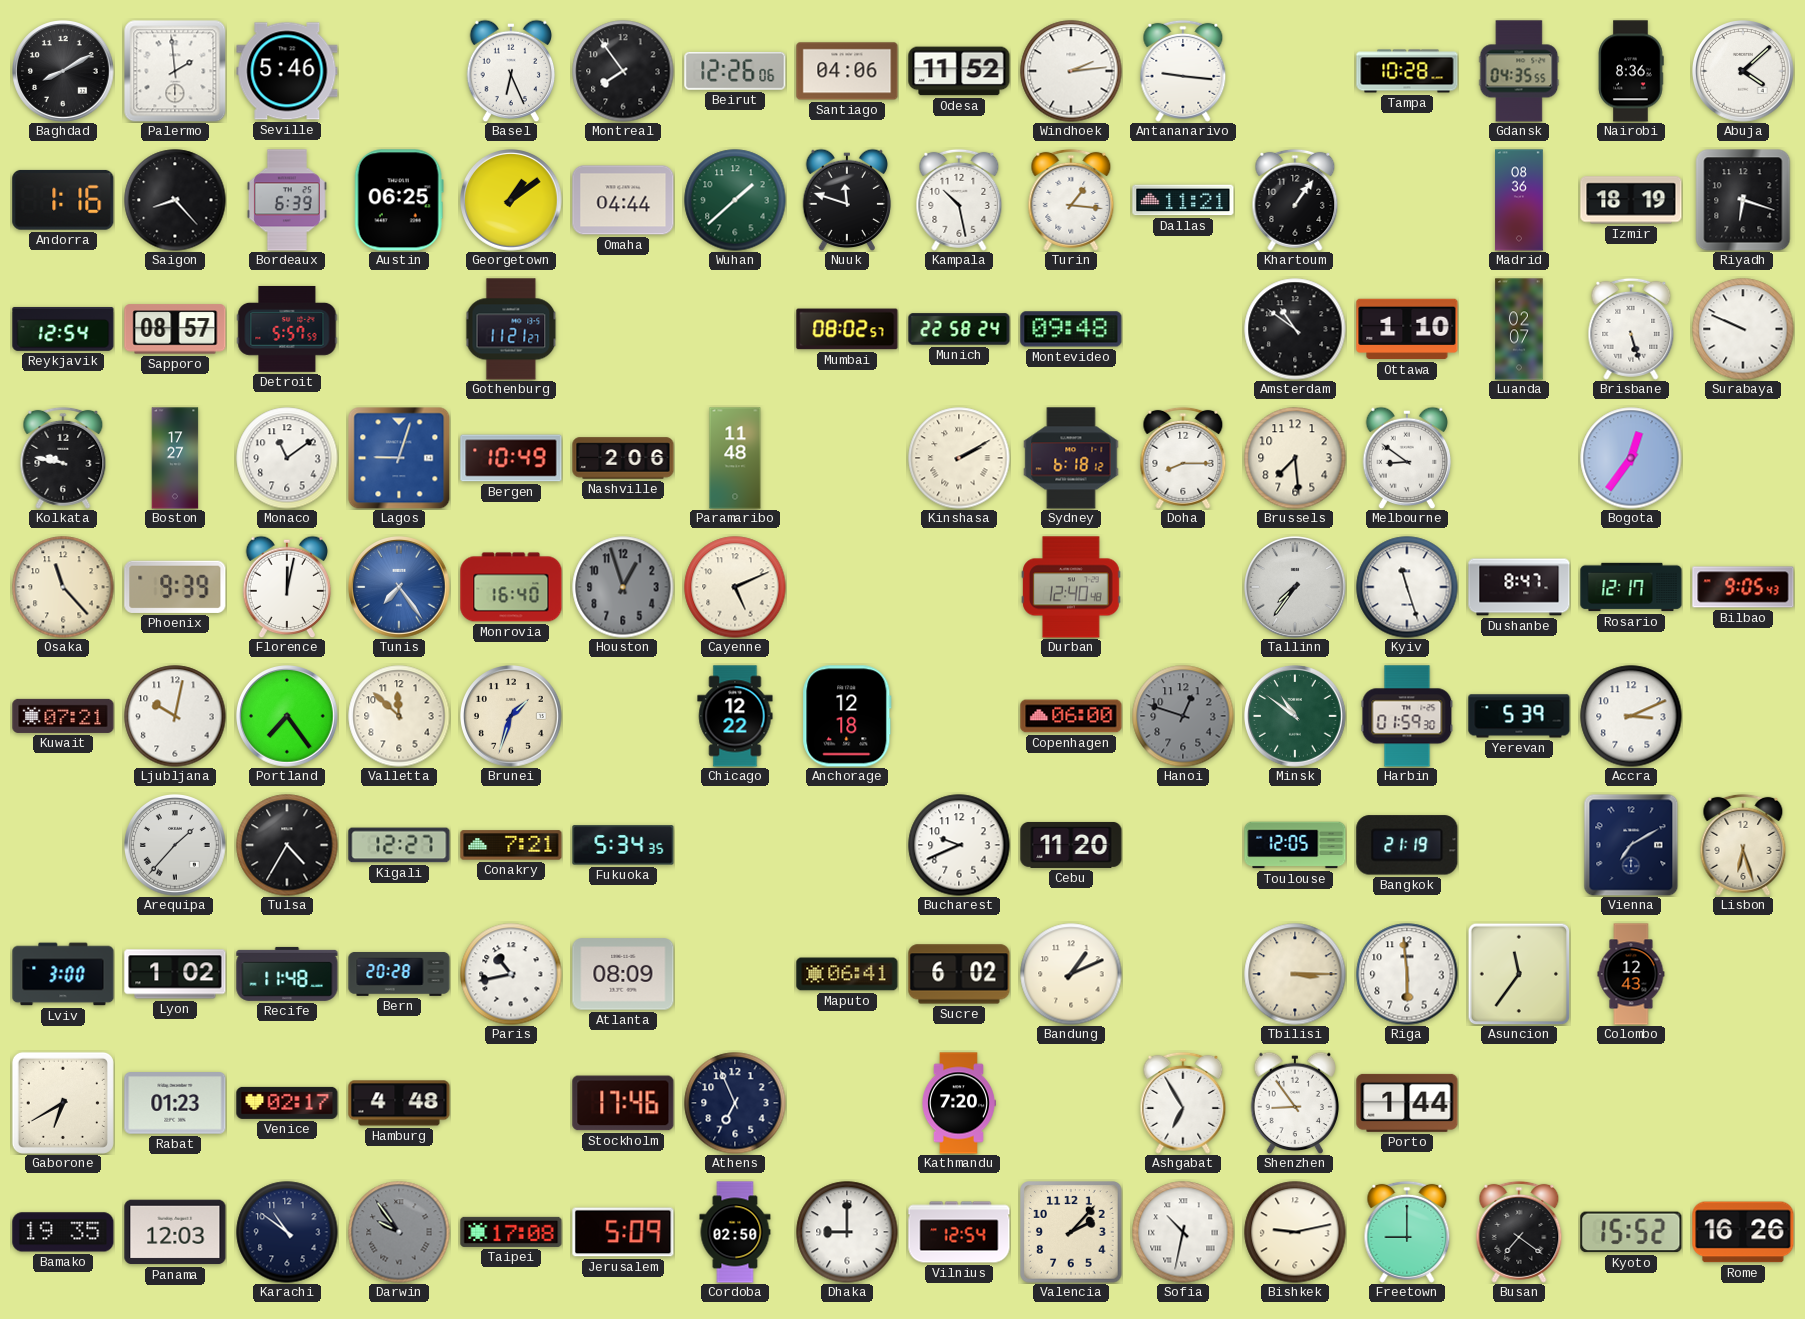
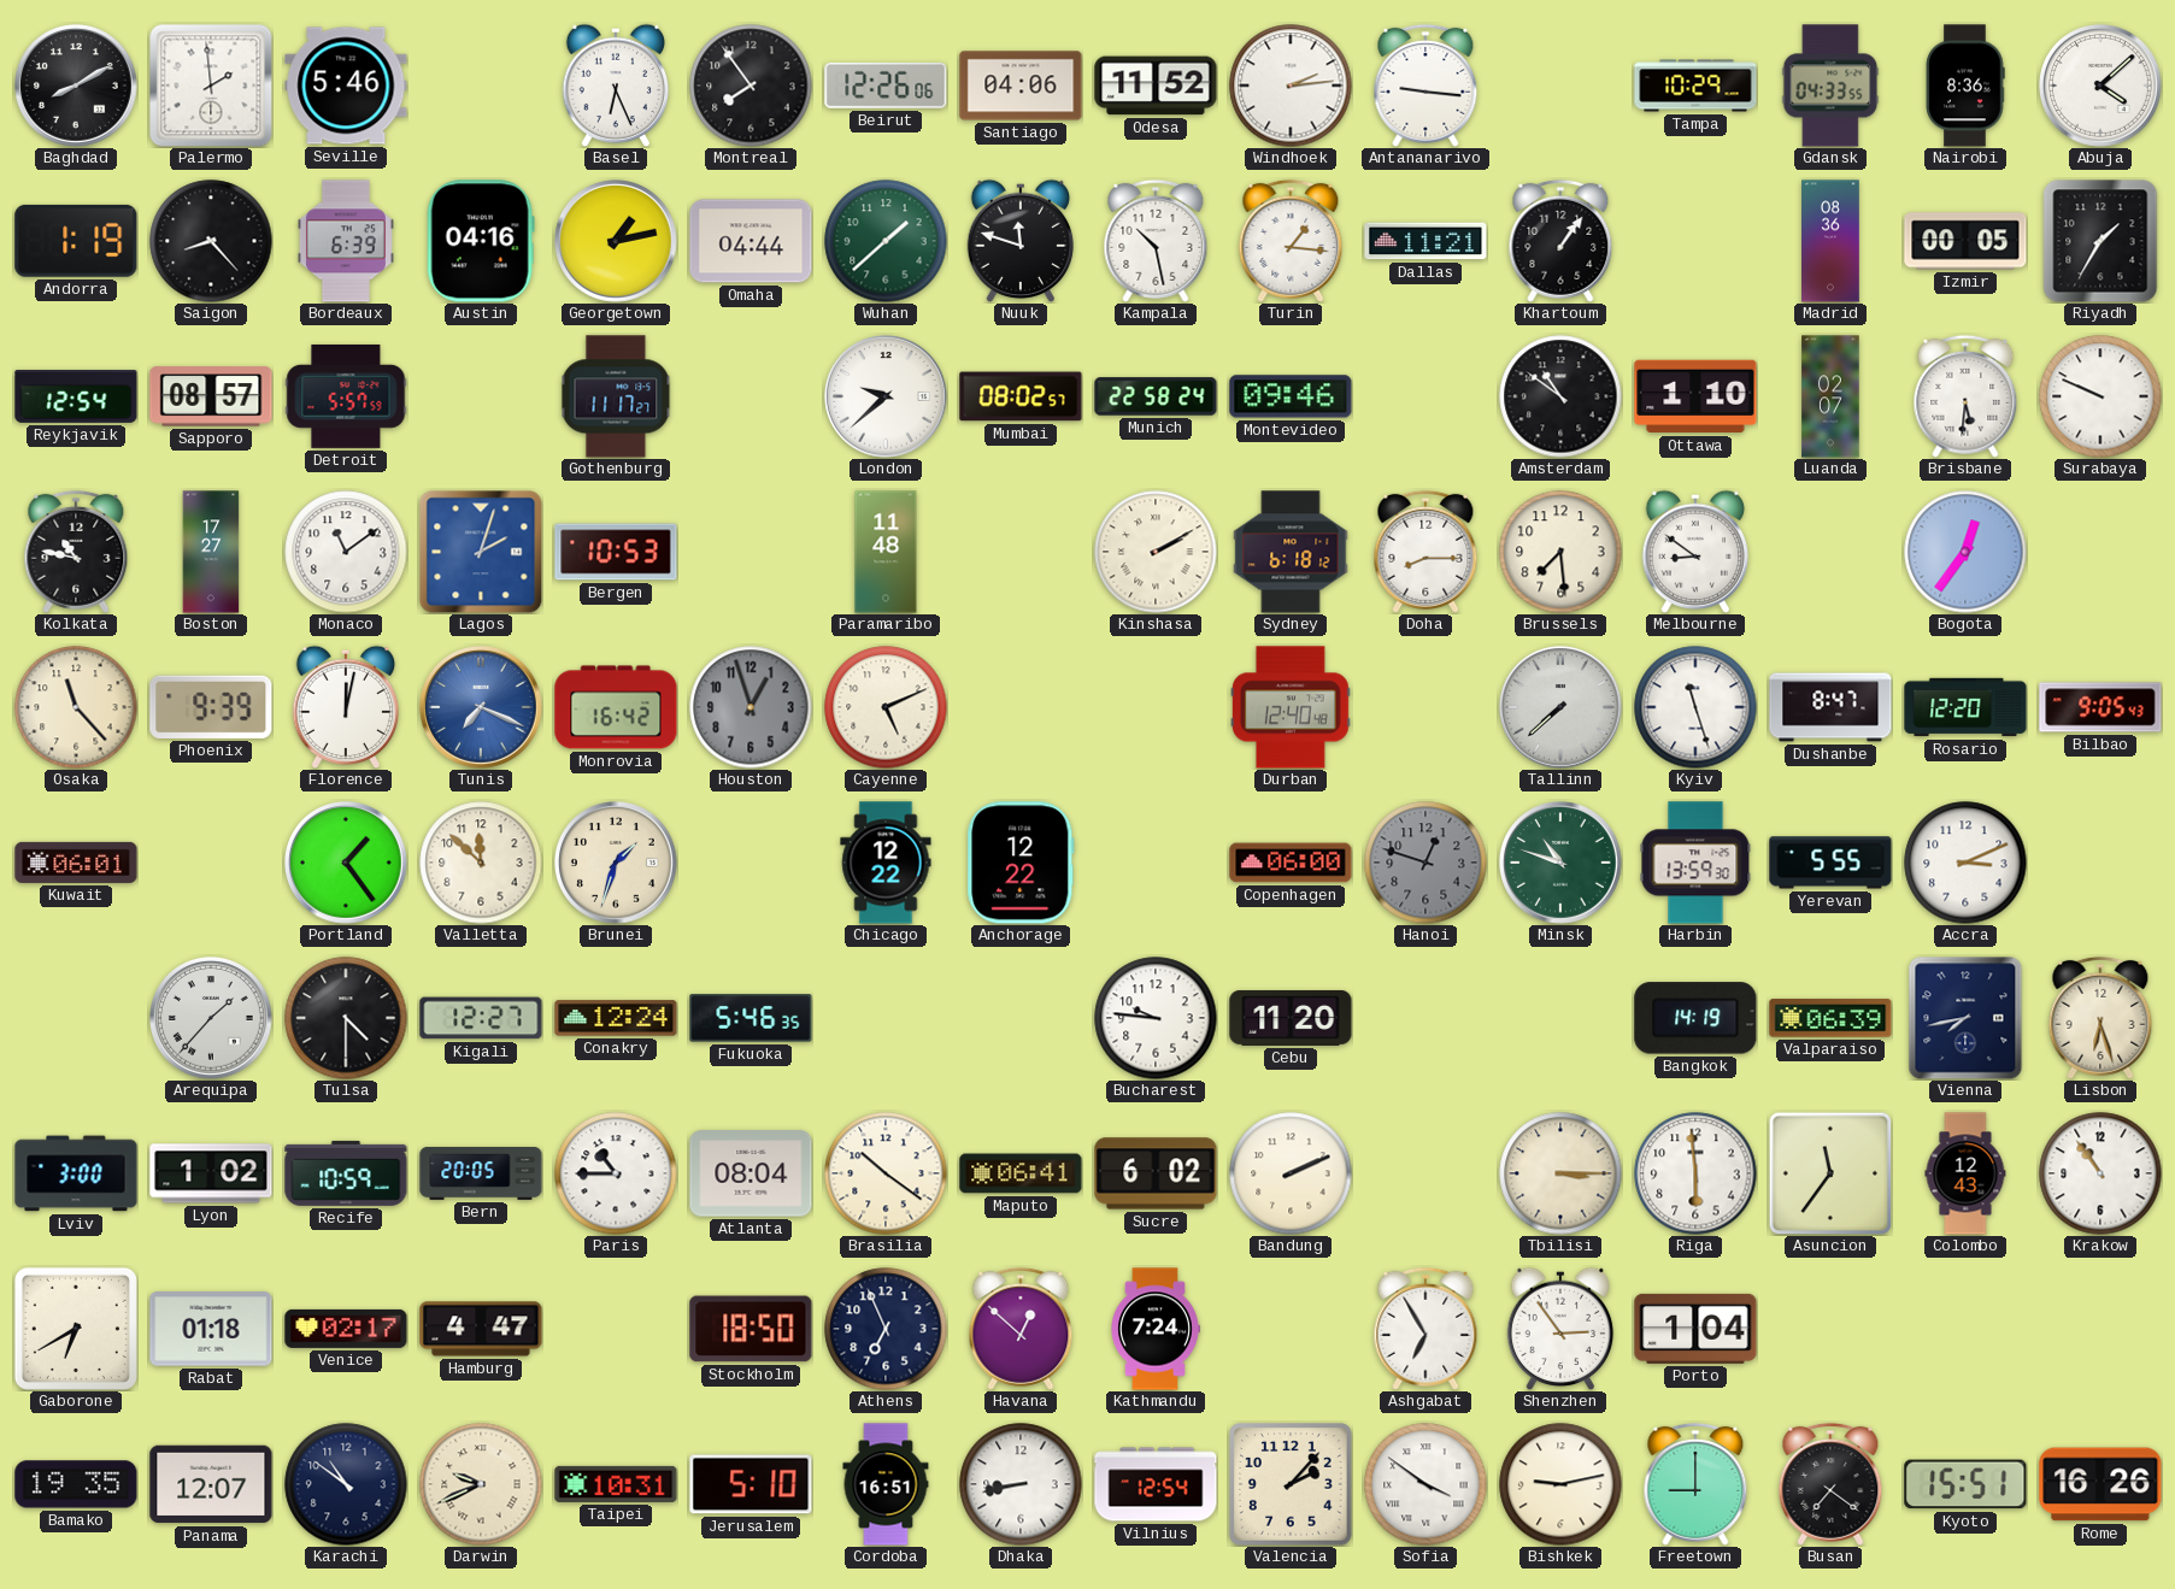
Tampa: 10:28 -> 10:29
Gdansk: 04:35 -> 04:33
Andorra: 1:16 -> 1:19
Austin: 06:25 -> 04:16
Georgetown: 1:09 -> 1:13
Izmir: 18:19 -> 00:05
Riyadh: 6:18 -> 1:35
Gothenburg: 11:21 -> 11:17
London: none -> 9:38
Montevideo: 09:48 -> 09:46
Brisbane: 5:27 -> 5:31
Kolkata: 9:47 -> 10:47
Lagos: 9:03 -> 2:03
Bergen: 10:49 -> 10:53
Nashville: 2:06 -> none
Tunis: 7:24 -> 7:19
Monrovia: 16:40 -> 16:42
Tallinn: 7:36 -> 7:38
Rosario: 12:17 -> 12:20
Kuwait: 07:21 -> 06:01
Ljubljana: 10:02 -> none
Portland: 7:24 -> 1:24
Anchorage: 12:18 -> 12:22
Minsk: 10:51 -> 10:48
Harbin: 01:59 -> 13:59
Yerevan: 5:39 -> 5:55
Tulsa: 4:35 -> 4:30
Conakry: 7:21 -> 12:24
Fukuoka: 5:34 -> 5:46
Bucharest: 9:41 -> 9:46
Toulouse: 12:05 -> none
Bangkok: 21:19 -> 14:19
Valparaiso: none -> 06:39
Vienna: 7:10 -> 7:43
Recife: 11:48 -> 10:59
Bern: 20:28 -> 20:05
Paris: 10:43 -> 10:45
Atlanta: 08:09 -> 08:04
Brasilia: none -> 10:21
Bandung: 1:11 -> 2:11
Krakow: none -> 10:54
Rabat: 01:23 -> 01:18
Hamburg: 4:48 -> 4:47
Stockholm: 17:46 -> 18:50
Havana: none -> 12:52
Kathmandu: 7:20 -> 7:24
Shenzhen: 8:54 -> 2:54
Porto: 1:44 -> 1:04
Panama: 12:03 -> 12:07
Darwin: 9:54 -> 9:41
Darwin dial: grey -> cream
Taipei: 17:08 -> 10:31
Jerusalem: 5:09 -> 5:10
Cordoba: 02:50 -> 16:51
Dhaka: 9:00 -> 8:43
Sofia: 10:32 -> 3:51
Kyoto: 15:52 -> 15:51
